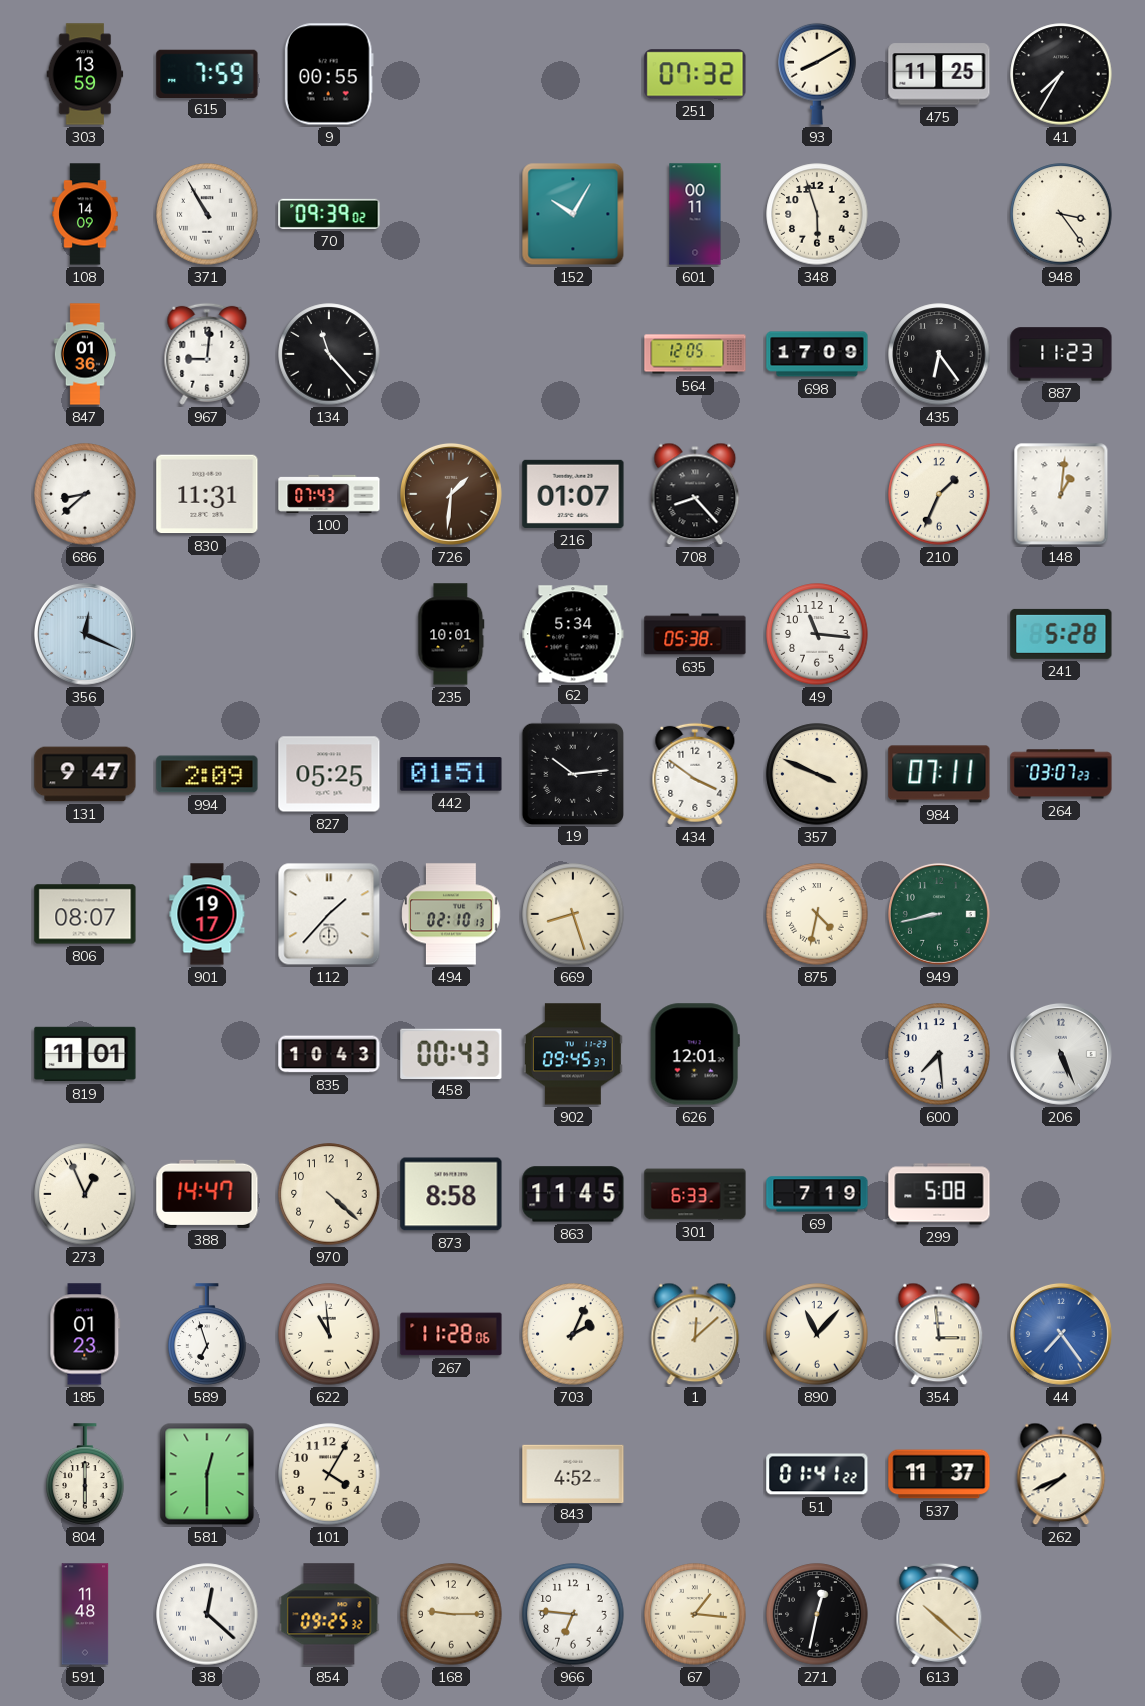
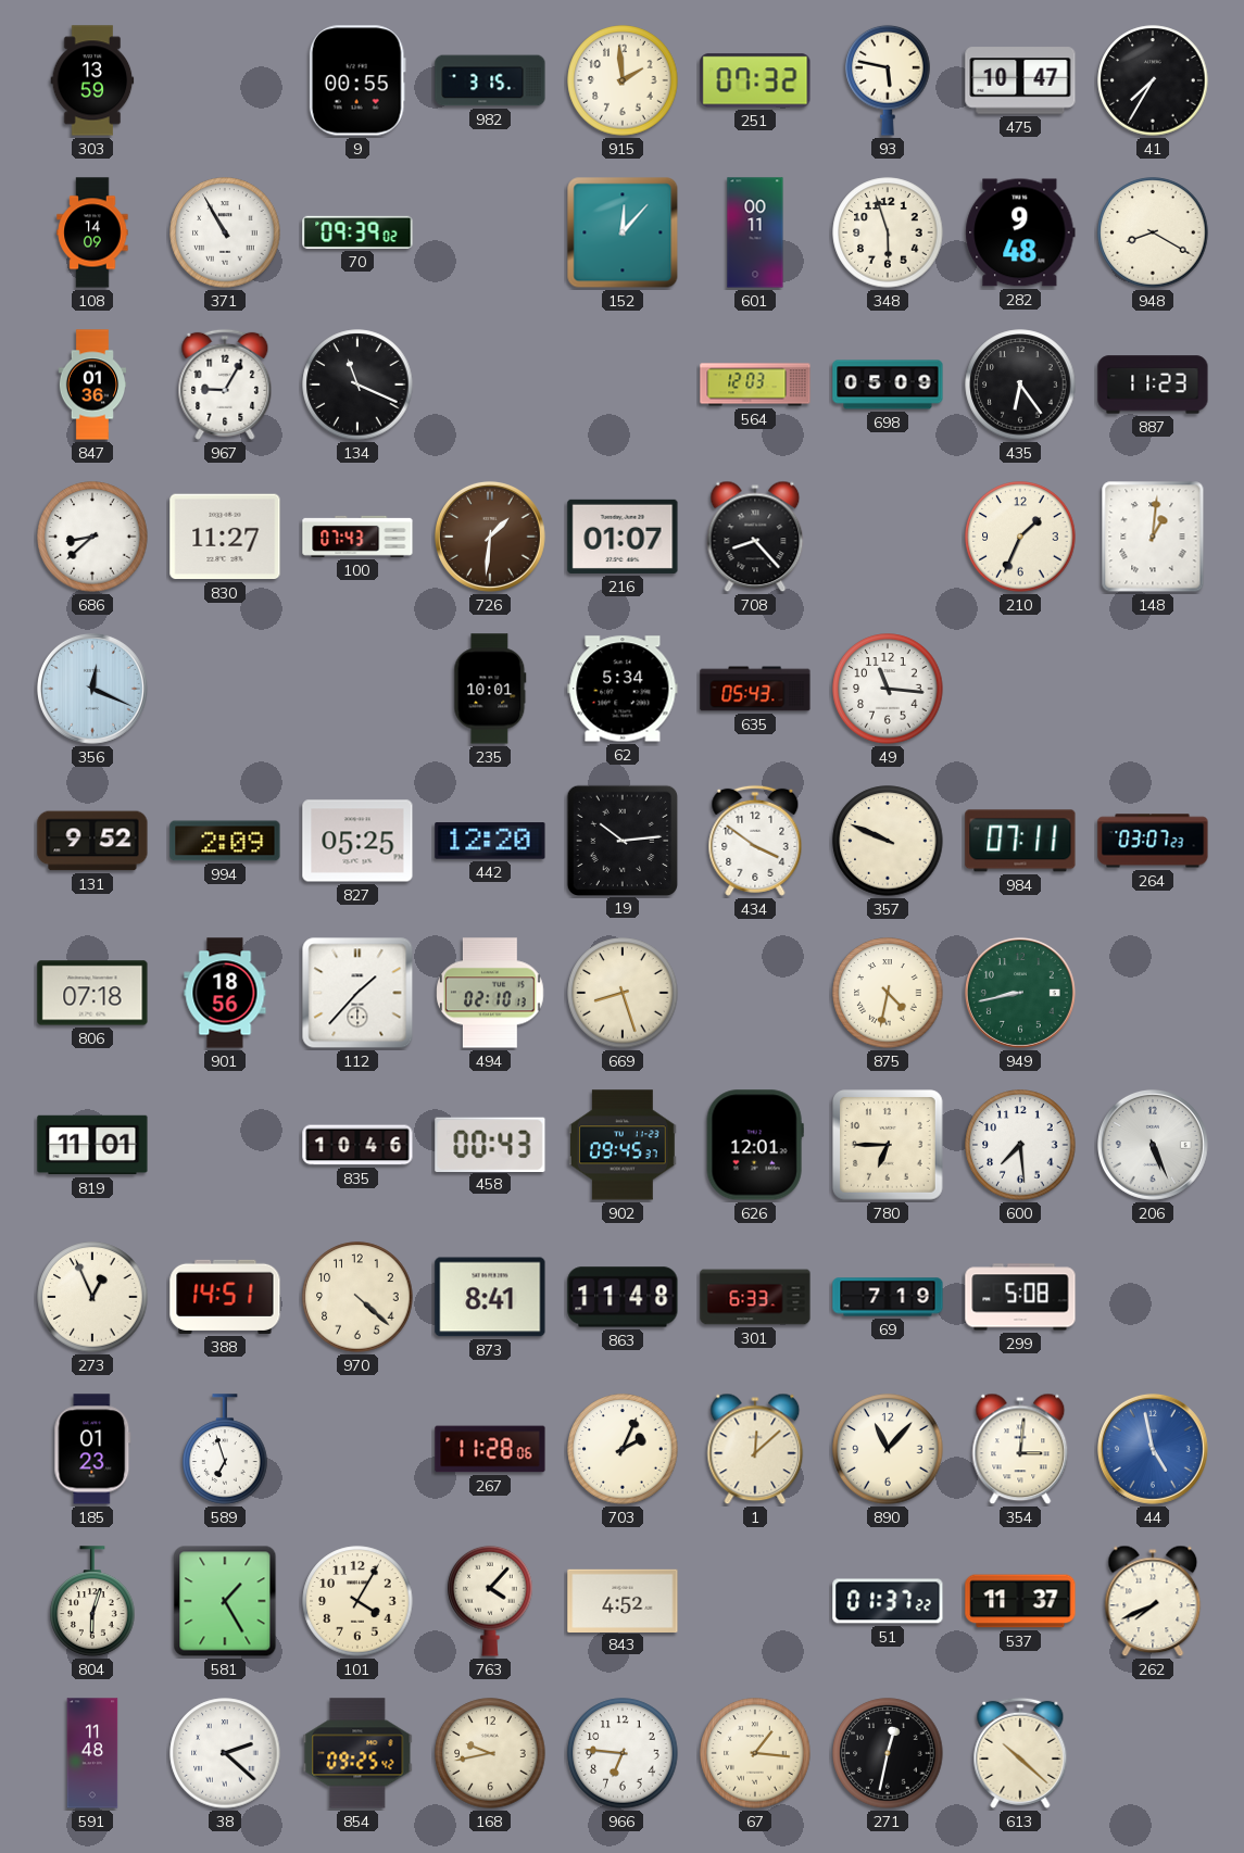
615: 7:59 -> none
982: none -> 3:15
915: none -> 1:59
93: 8:10 -> 5:47
475: 11:25 -> 10:47
152: 10:05 -> 12:07
282: none -> 9:48
948: 3:24 -> 8:20
967: 9:01 -> 9:05
134: 11:23 -> 11:19
564: 12:05 -> 12:03
698: 17:09 -> 05:09
830: 11:31 -> 11:27
635: 05:38 -> 05:43
241: 5:28 -> none
131: 9:47 -> 9:52
442: 01:51 -> 12:20
357: 3:49 -> 9:49
806: 08:07 -> 07:18
901: 19:17 -> 18:56
835: 10:43 -> 10:46
780: none -> 6:45
388: 14:47 -> 14:51
873: 8:58 -> 8:41
863: 11:45 -> 11:48
622: 10:59 -> none
354: 2:59 -> 3:01
44: 7:24 -> 4:58
804: 6:00 -> 6:03
581: 12:30 -> 1:25
763: none -> 4:07
51: 01:41 -> 01:37
38: 12:22 -> 2:22
854: 09:25:32 -> 09:25:42
168: 9:15 -> 9:43
